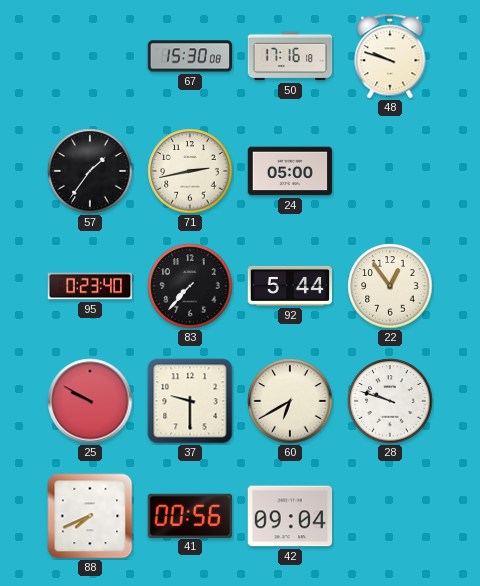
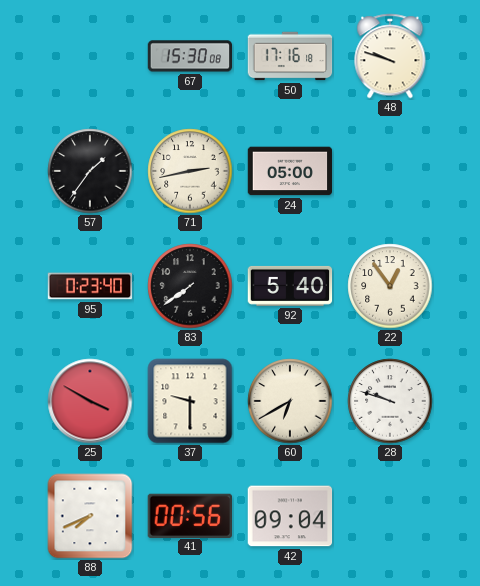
83: 7:37 -> 7:39
92: 5:44 -> 5:40
25: 9:50 -> 3:50
